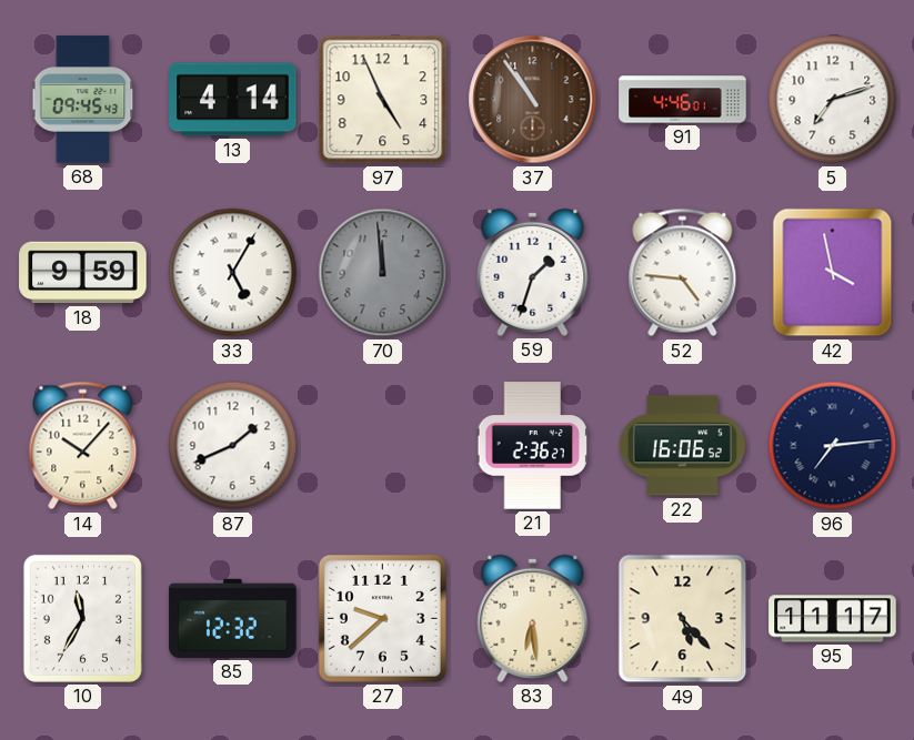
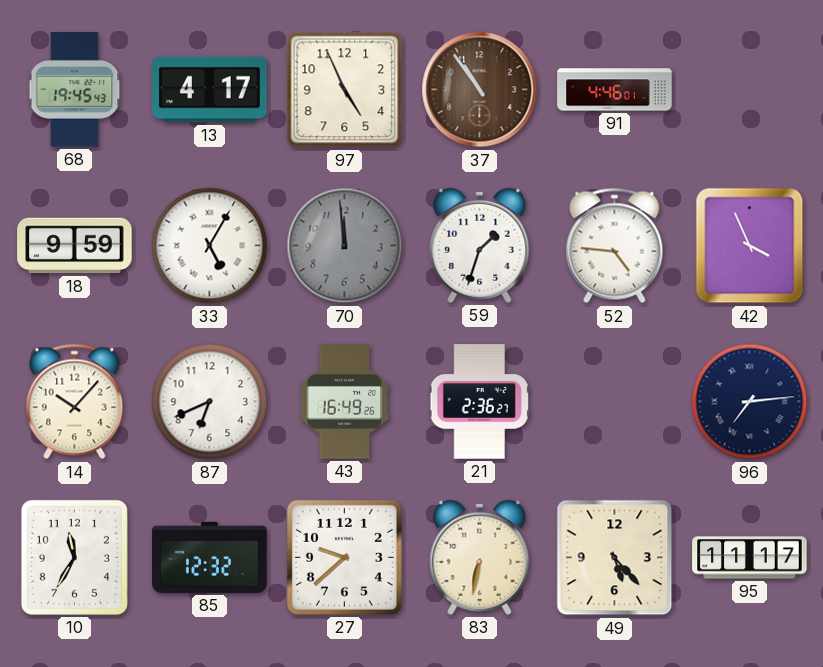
68: 09:45 -> 19:45
13: 4:14 -> 4:17
5: 7:12 -> none
42: 3:58 -> 3:56
87: 1:41 -> 6:41
43: none -> 16:49
22: 16:06 -> none
83: 6:29 -> 6:32
